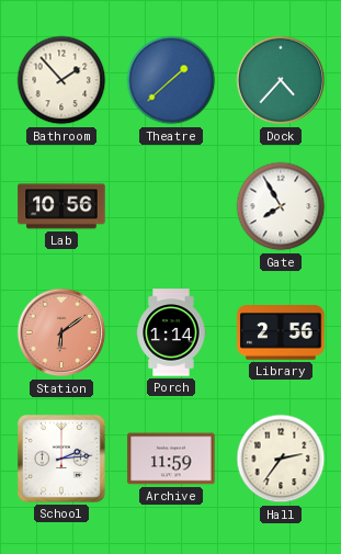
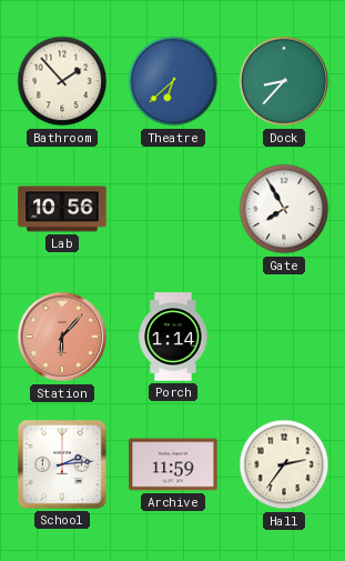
Theatre: 1:38 -> 6:38
Dock: 4:37 -> 8:37
Station: 6:09 -> 6:07
Library: 2:56 -> none
